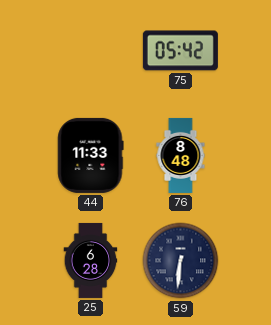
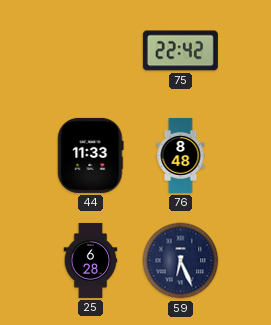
75: 05:42 -> 22:42
59: 6:31 -> 6:26
